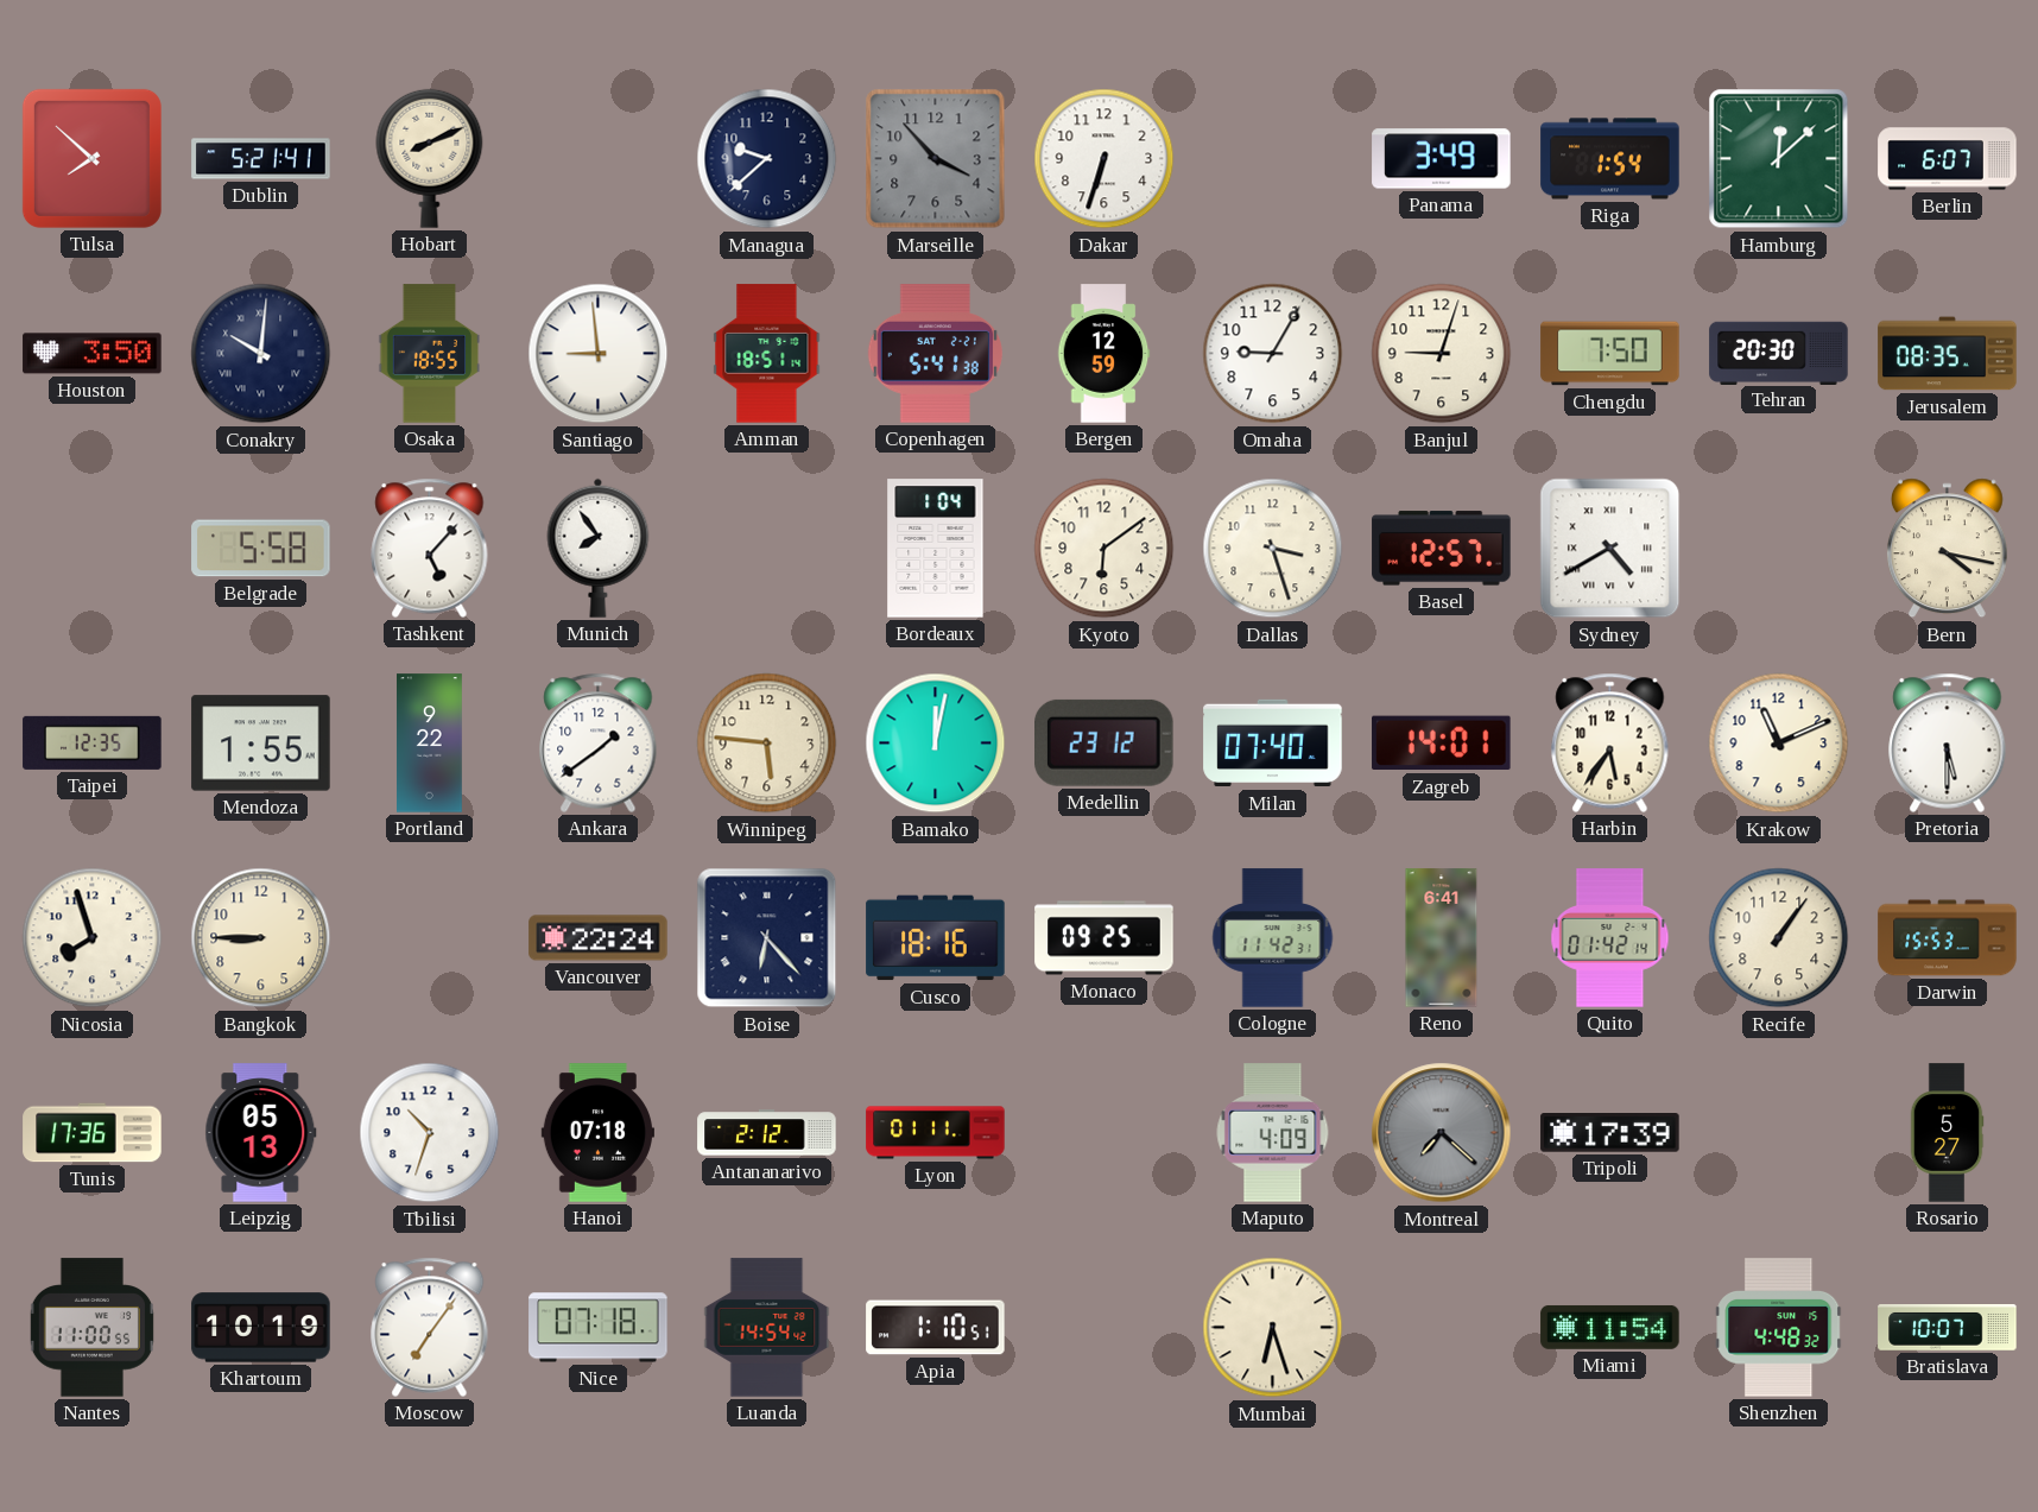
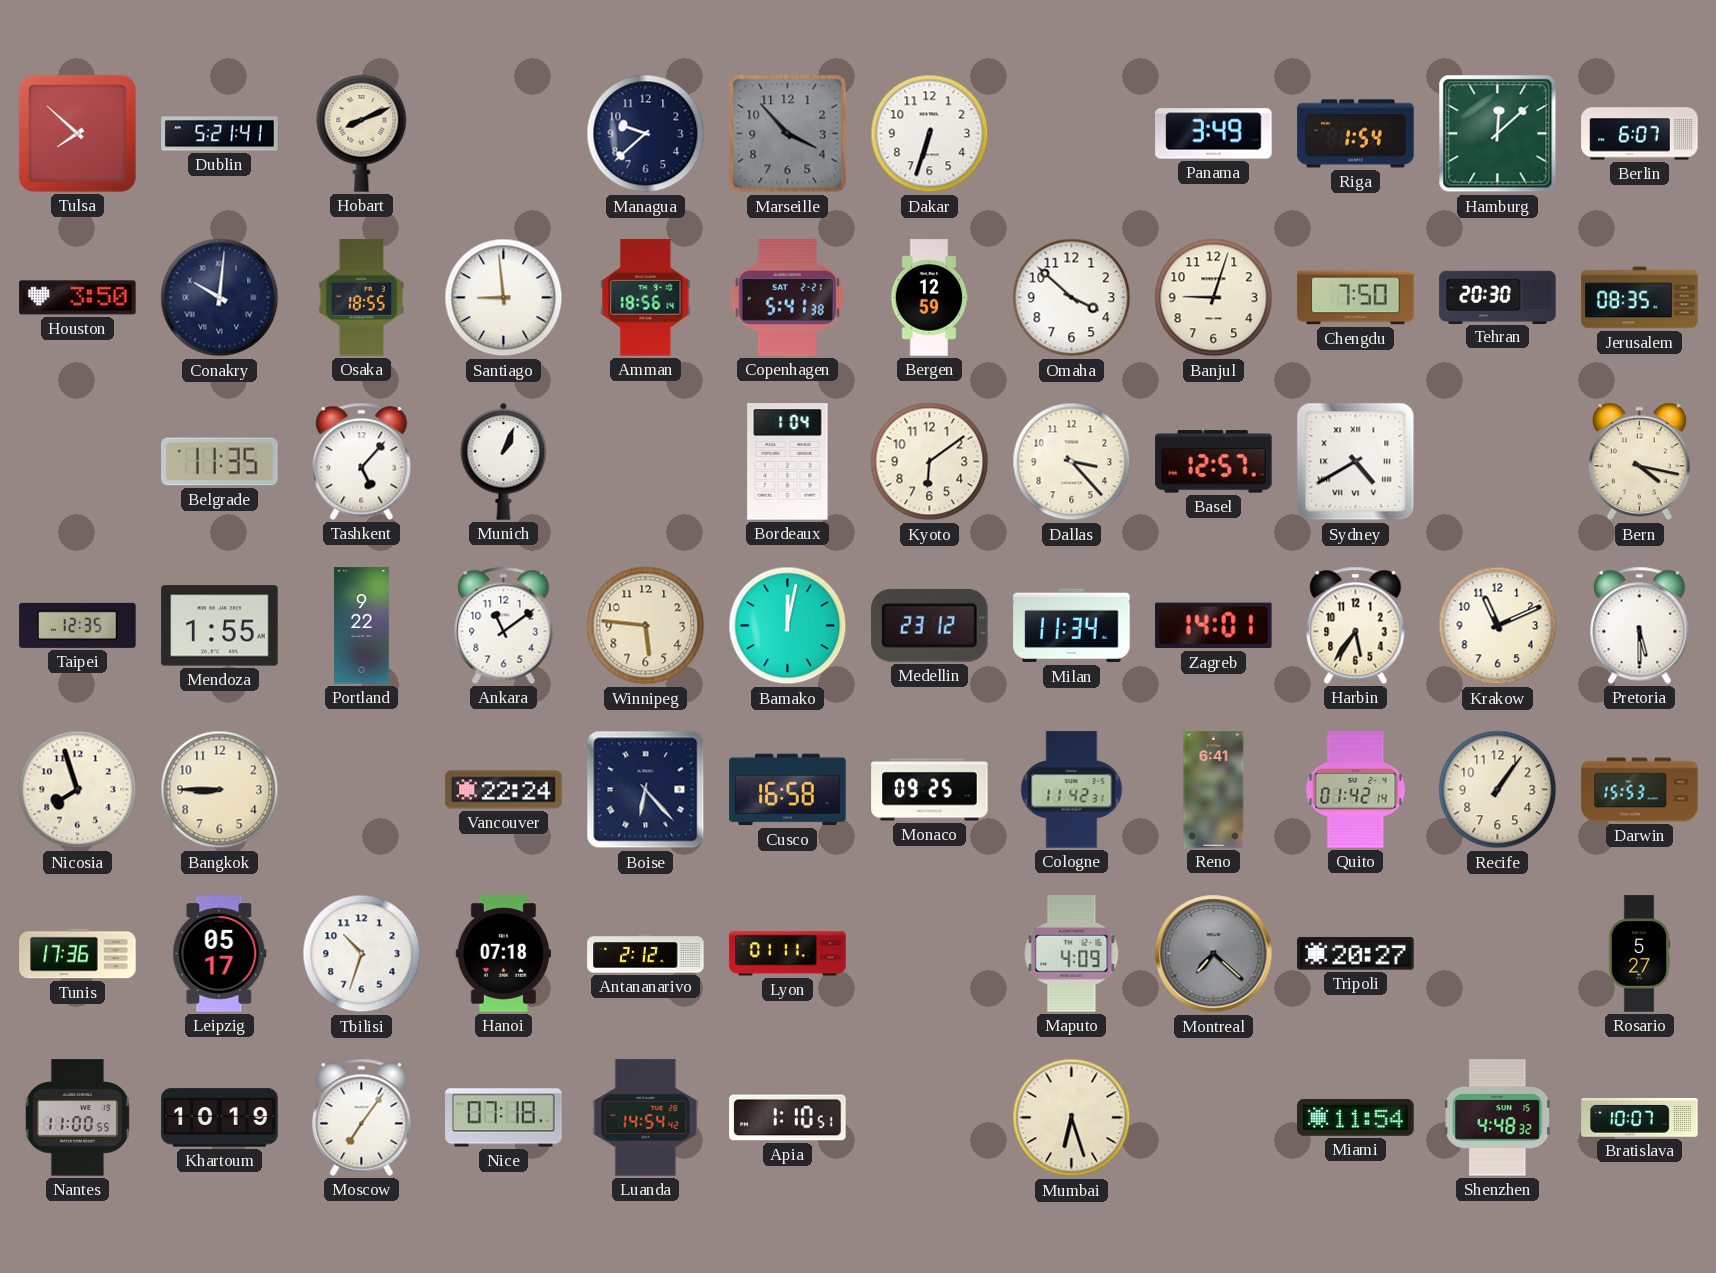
Amman: 18:51 -> 18:56
Omaha: 9:05 -> 3:52
Belgrade: 5:58 -> 11:35
Munich: 7:54 -> 1:04
Dallas: 3:27 -> 3:23
Ankara: 1:39 -> 11:09
Milan: 07:40 -> 11:34
Cusco: 18:16 -> 16:58
Leipzig: 05:13 -> 05:17
Tripoli: 17:39 -> 20:27
